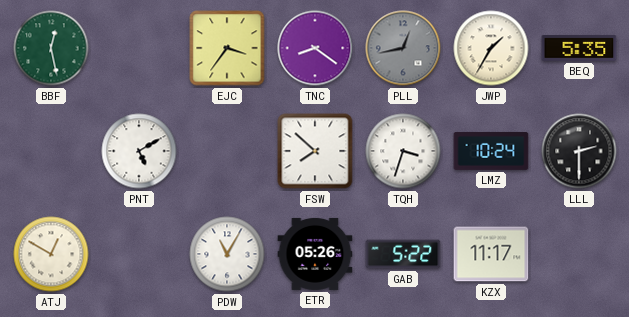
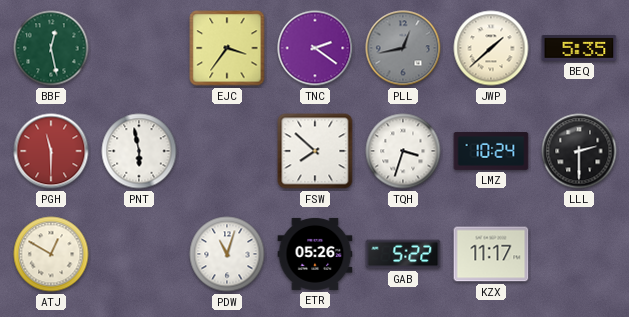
TNC: 8:21 -> 2:21
JWP: 1:35 -> 1:38
PGH: none -> 11:30
PNT: 5:10 -> 5:58
PDW: 11:05 -> 11:03
